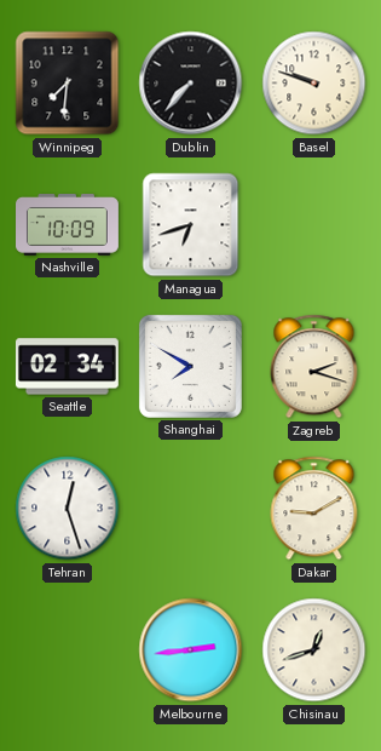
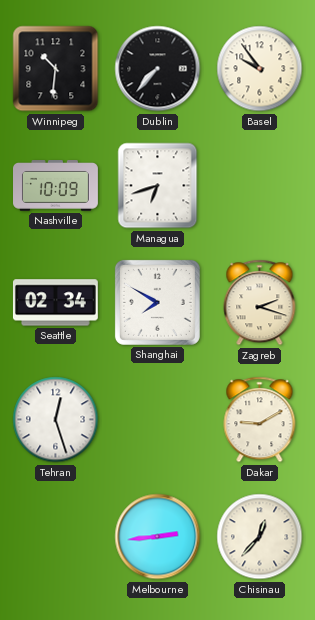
Winnipeg: 7:31 -> 10:31
Basel: 9:48 -> 9:54
Chisinau: 12:42 -> 12:37
